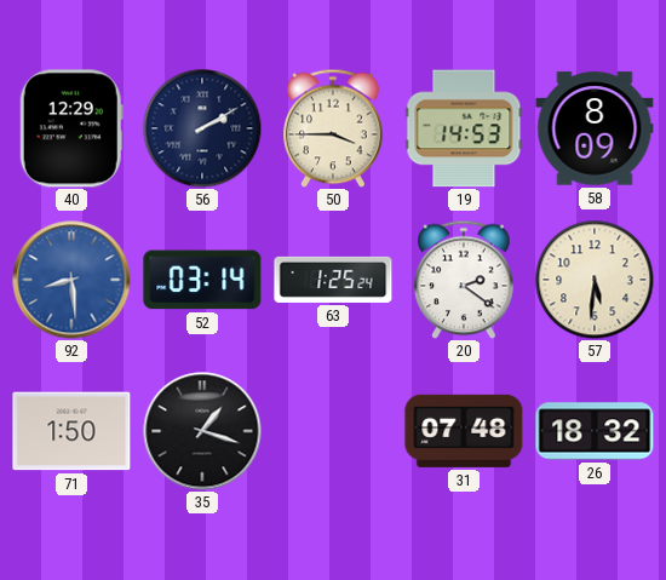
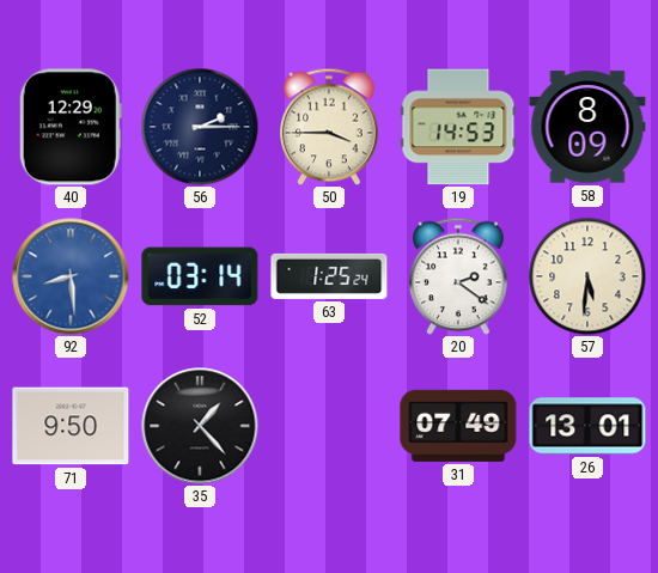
56: 2:10 -> 2:15
71: 1:50 -> 9:50
35: 1:18 -> 1:23
31: 07:48 -> 07:49
26: 18:32 -> 13:01
